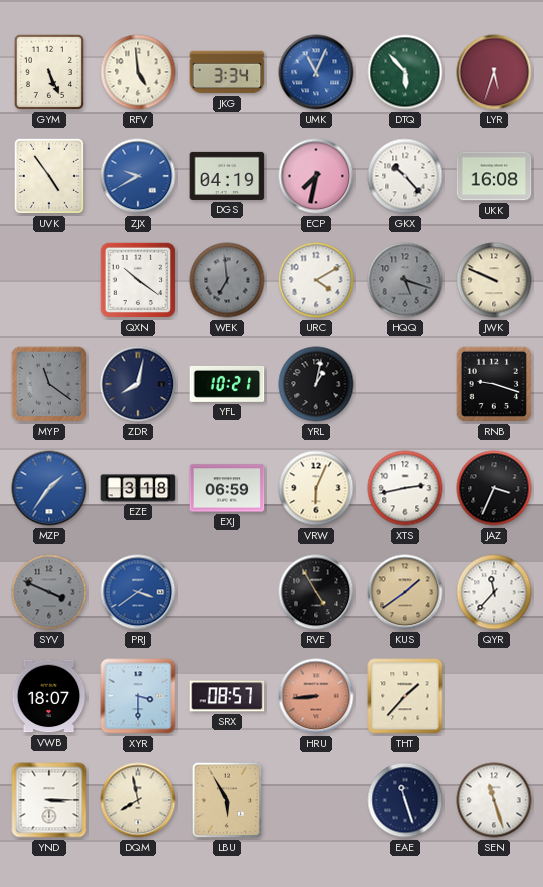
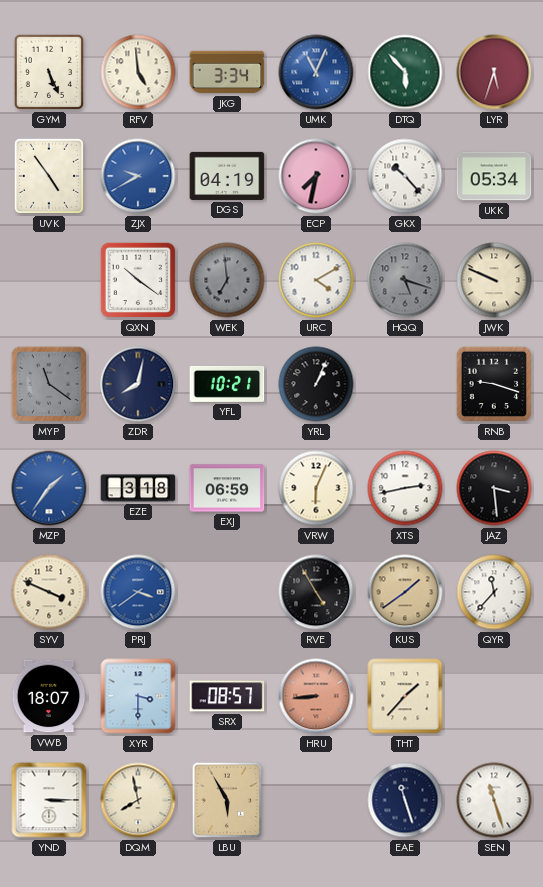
UKK: 16:08 -> 05:34
YRL: 1:02 -> 1:04
JAZ: 3:34 -> 3:29
SYV dial: grey -> cream
